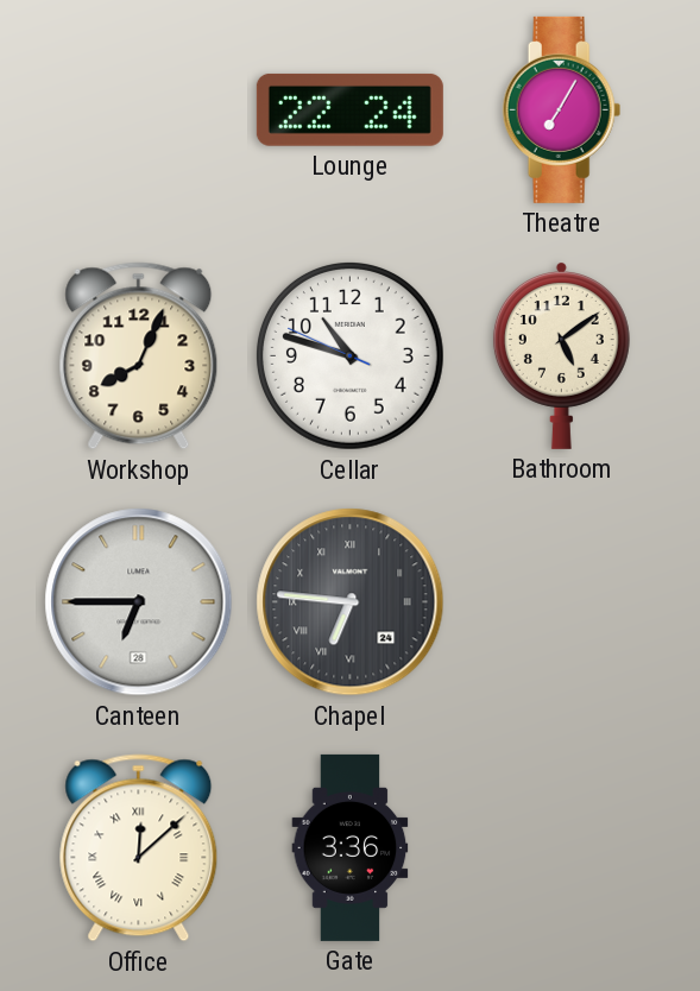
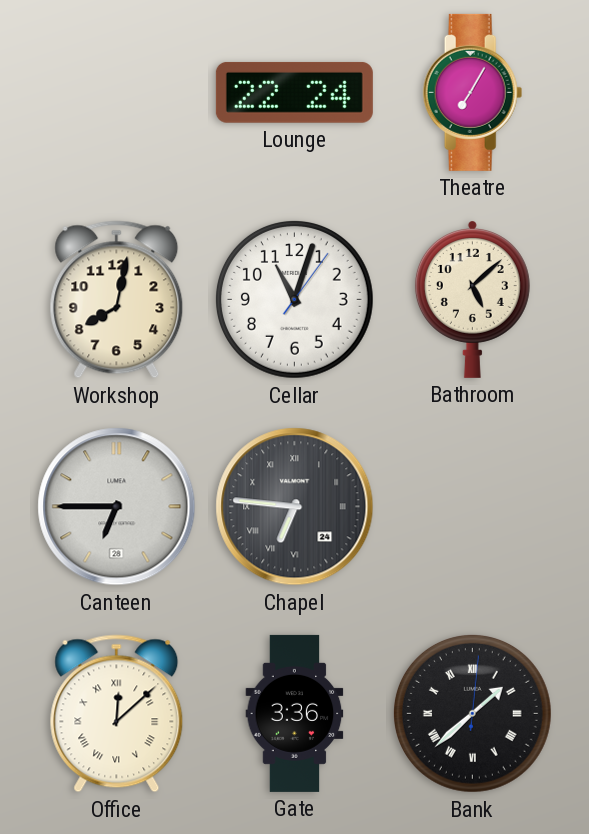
Workshop: 8:04 -> 8:02
Cellar: 10:47 -> 11:03
Bathroom: 5:09 -> 5:08
Bank: none -> 1:38
